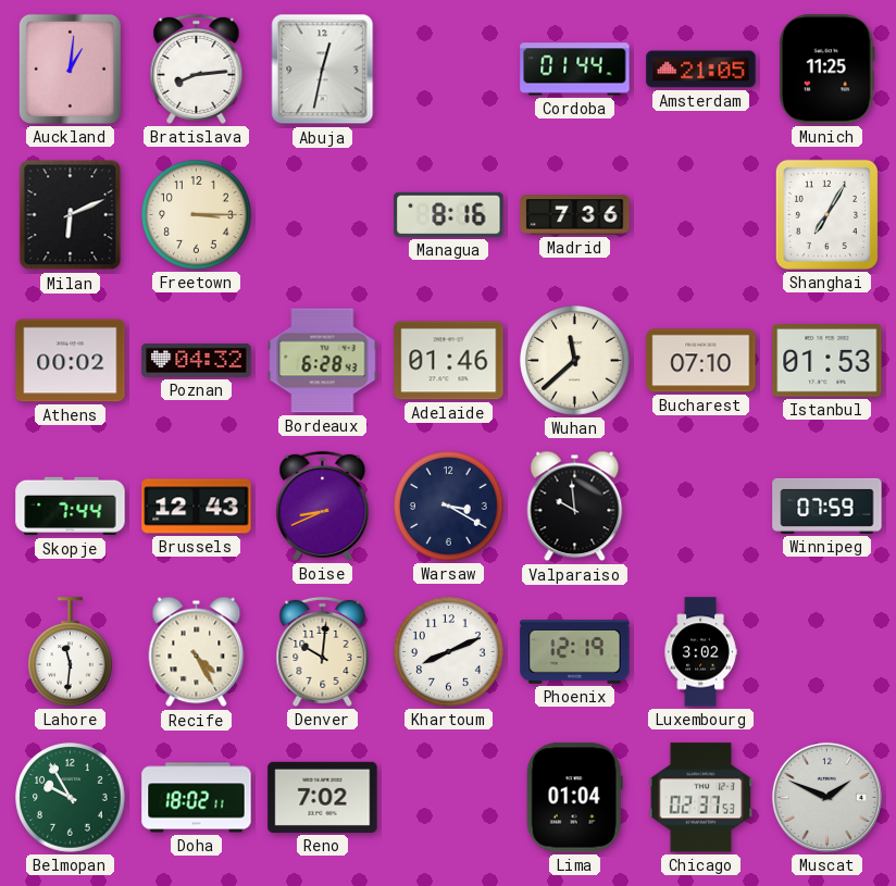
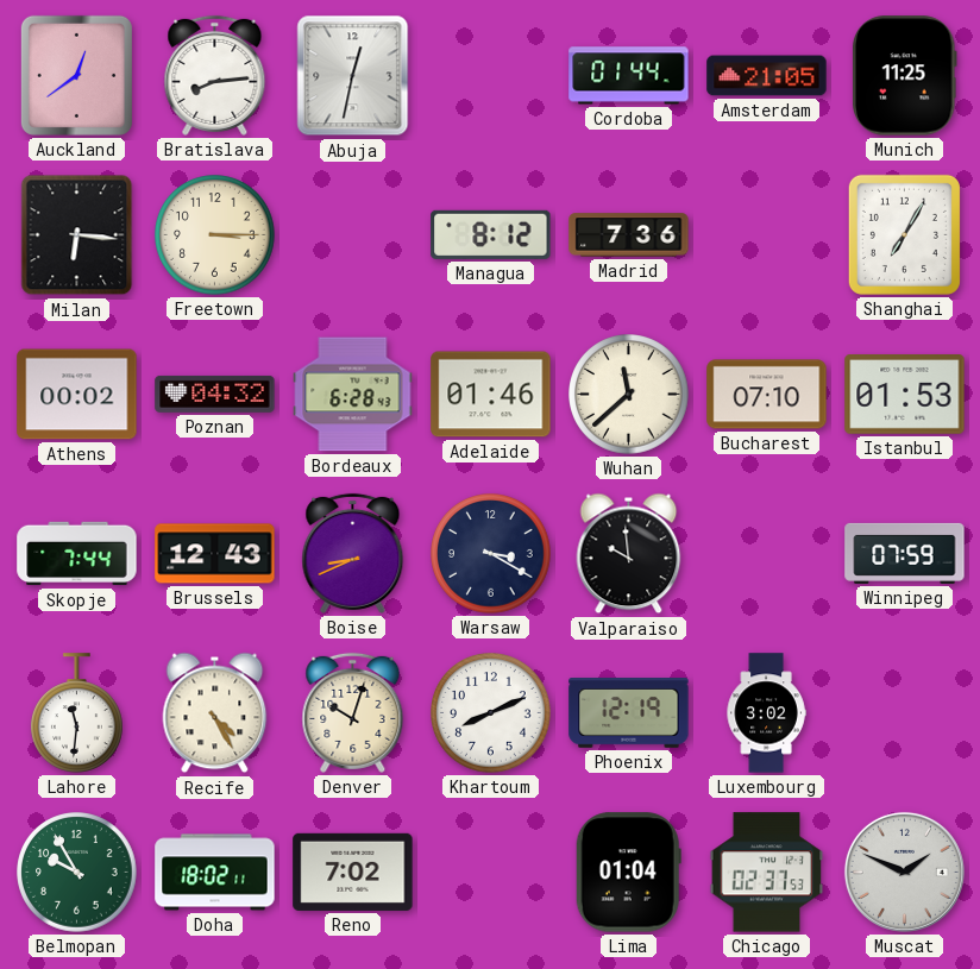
Auckland: 1:01 -> 12:39
Milan: 6:11 -> 6:16
Managua: 8:16 -> 8:12
Denver: 10:01 -> 10:03
